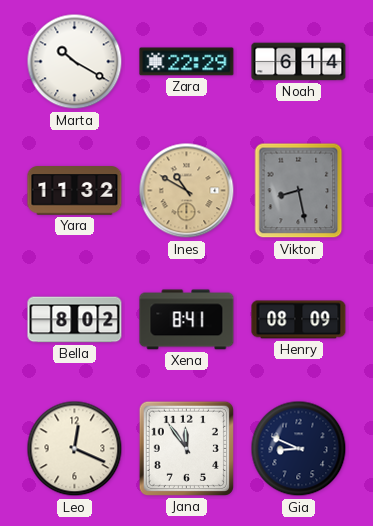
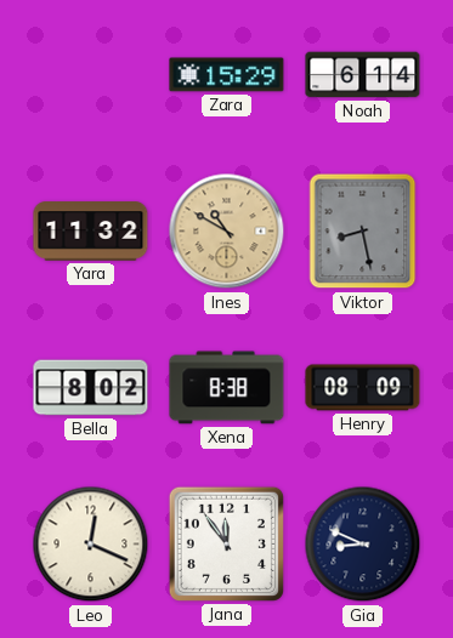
Marta: 10:20 -> none
Zara: 22:29 -> 15:29
Xena: 8:41 -> 8:38
